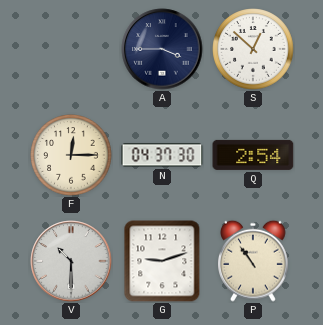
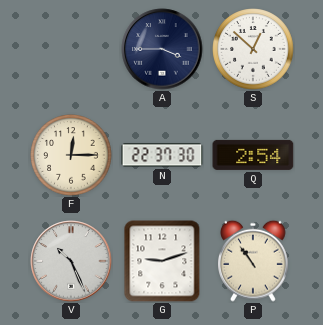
N: 04:37 -> 22:37
V: 10:30 -> 10:26
